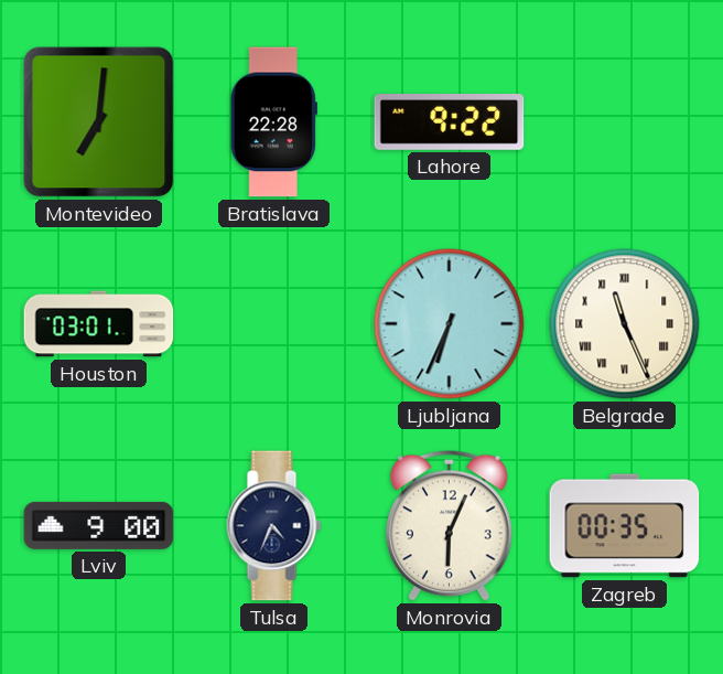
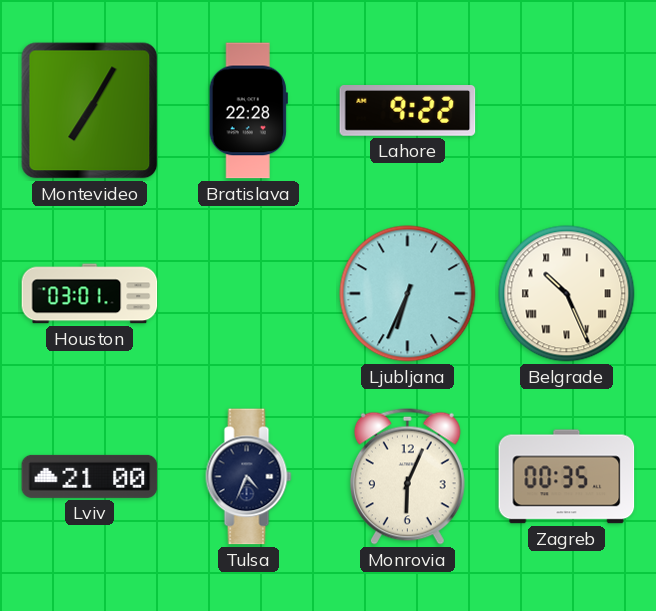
Montevideo: 7:01 -> 7:05
Belgrade: 11:26 -> 10:26
Lviv: 9:00 -> 21:00
